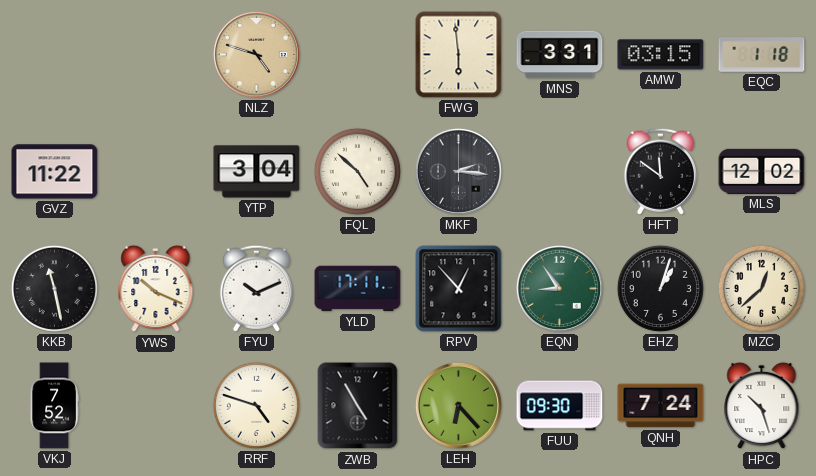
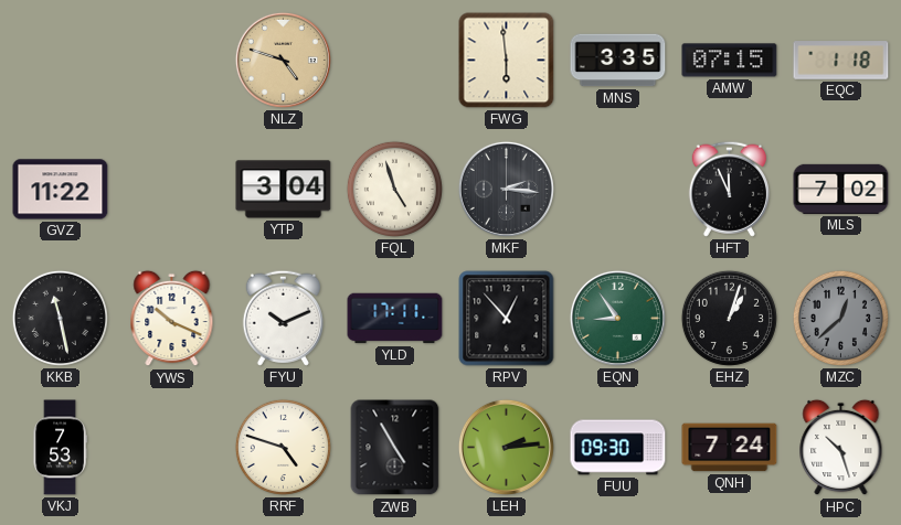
MNS: 3:31 -> 3:35
AMW: 03:15 -> 07:15
FQL: 4:52 -> 4:57
HFT: 11:51 -> 11:56
MLS: 12:02 -> 7:02
MZC dial: cream -> grey
VKJ: 7:52 -> 7:53
LEH: 6:23 -> 2:14
